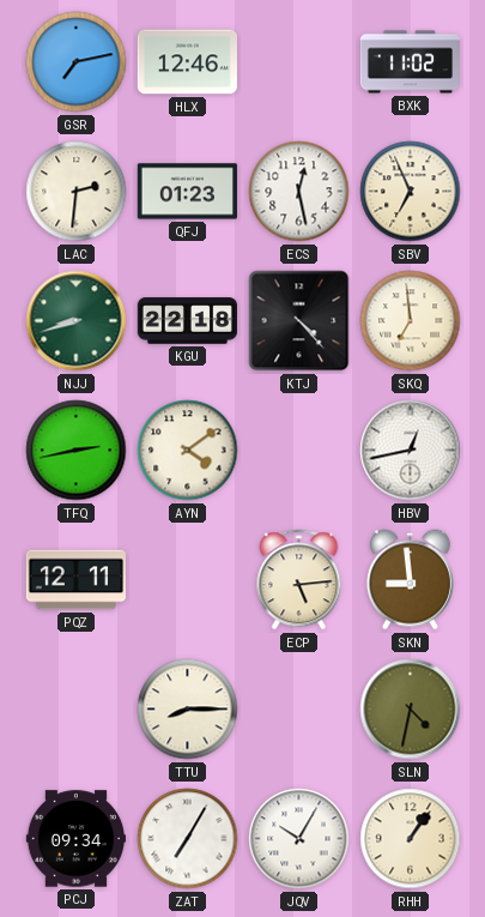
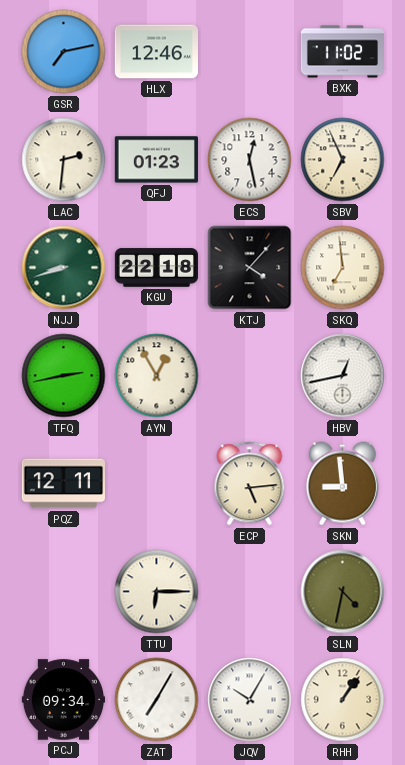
KTJ: 4:23 -> 4:07
AYN: 4:09 -> 12:55
TTU: 8:15 -> 6:15
